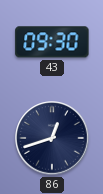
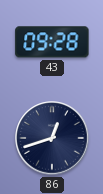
43: 09:30 -> 09:28
